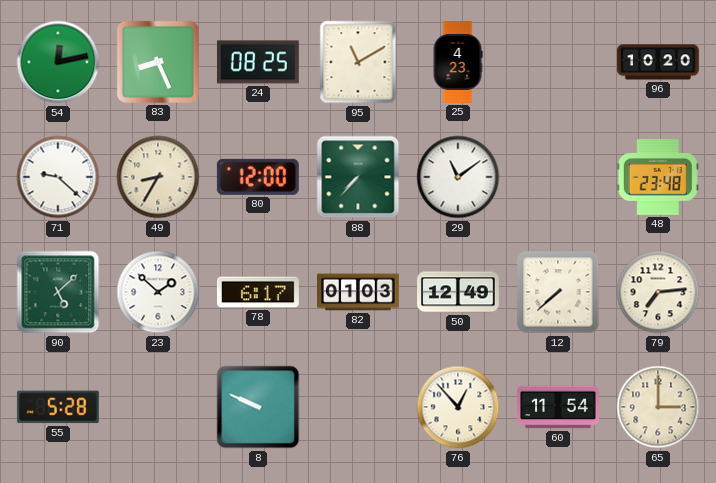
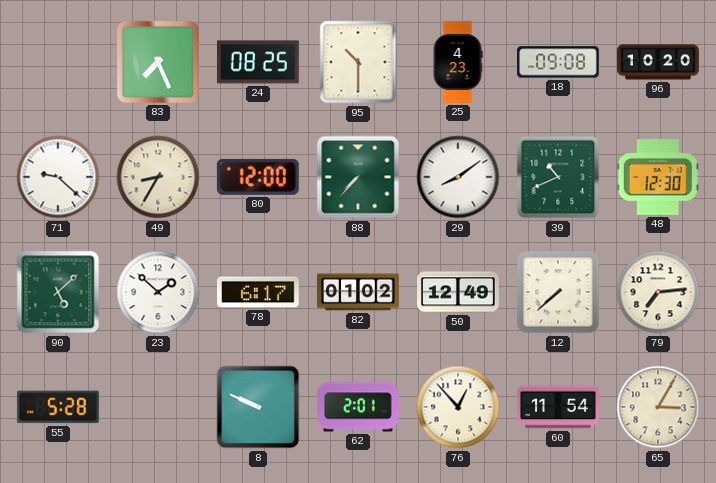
54: 12:13 -> none
83: 8:26 -> 7:26
95: 11:10 -> 10:30
18: none -> 09:08
29: 11:09 -> 8:09
39: none -> 10:41
48: 23:48 -> 12:30
82: 01:03 -> 01:02
62: none -> 2:01
65: 3:00 -> 3:05
